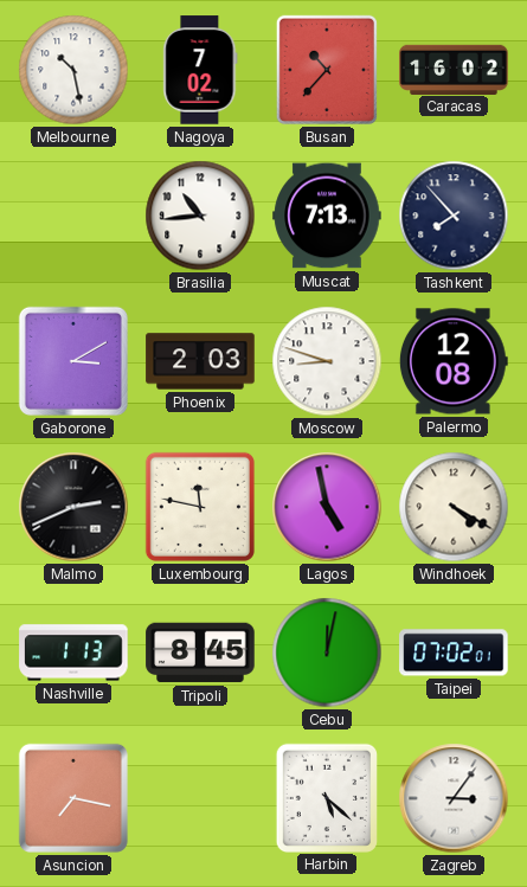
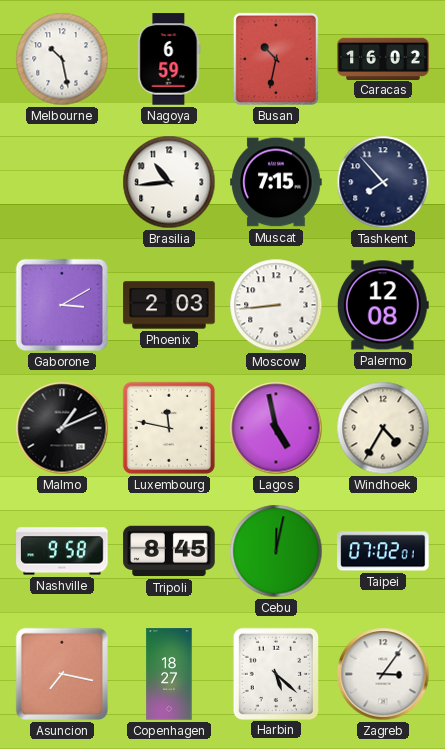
Nagoya: 7:02 -> 6:59
Busan: 10:37 -> 10:32
Muscat: 7:13 -> 7:15
Moscow: 8:48 -> 8:44
Malmo: 2:41 -> 1:11
Windhoek: 4:20 -> 4:35
Nashville: 1:13 -> 9:58
Copenhagen: none -> 18:27
